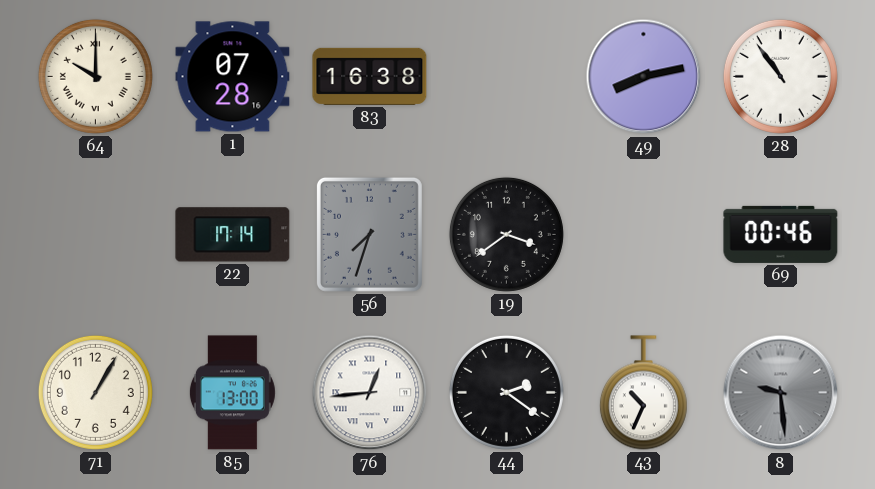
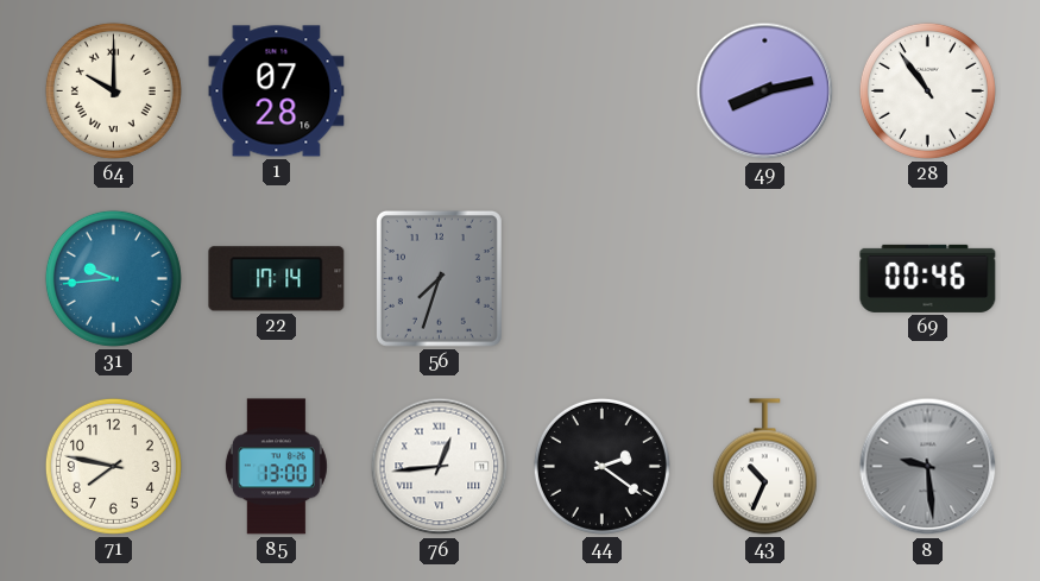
83: 16:38 -> none
31: none -> 9:44
19: 3:39 -> none
71: 1:05 -> 7:47
